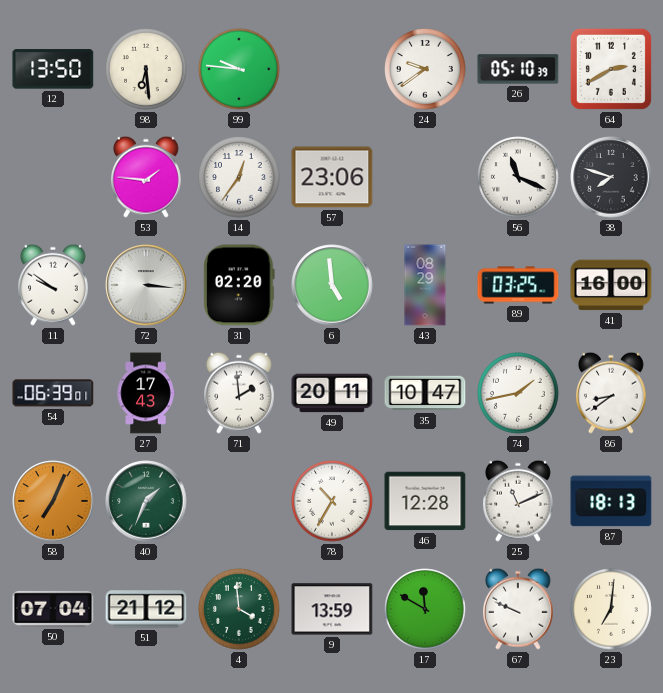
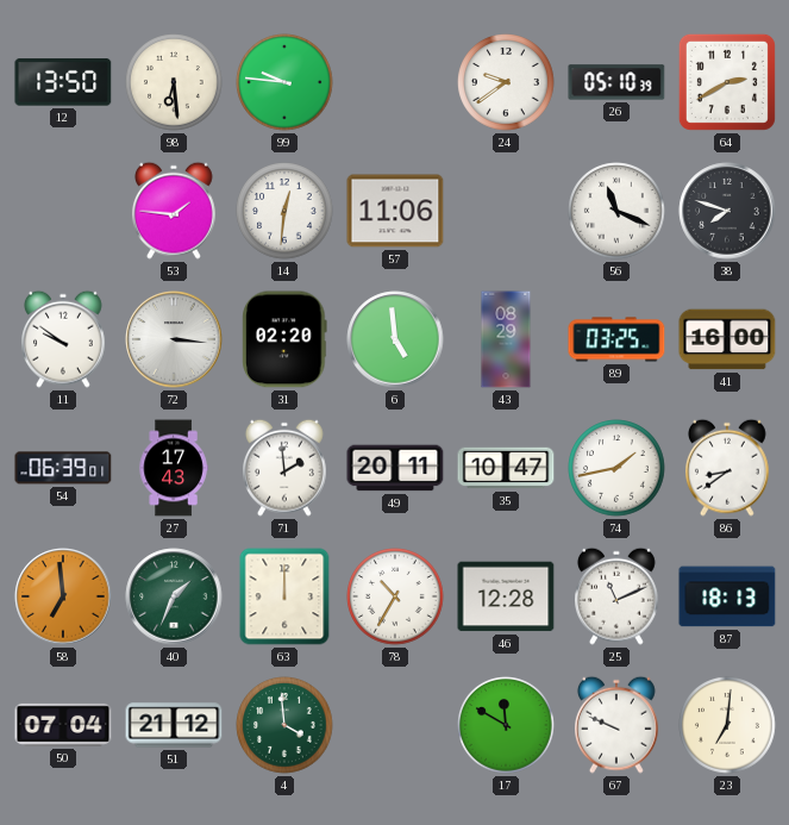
14: 12:36 -> 12:31
57: 23:06 -> 11:06
58: 7:04 -> 6:59
63: none -> 12:00
9: 13:59 -> none
